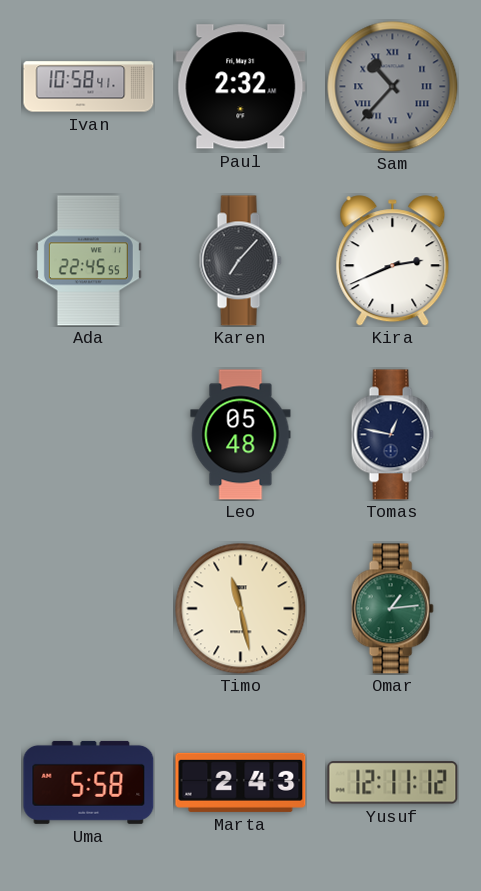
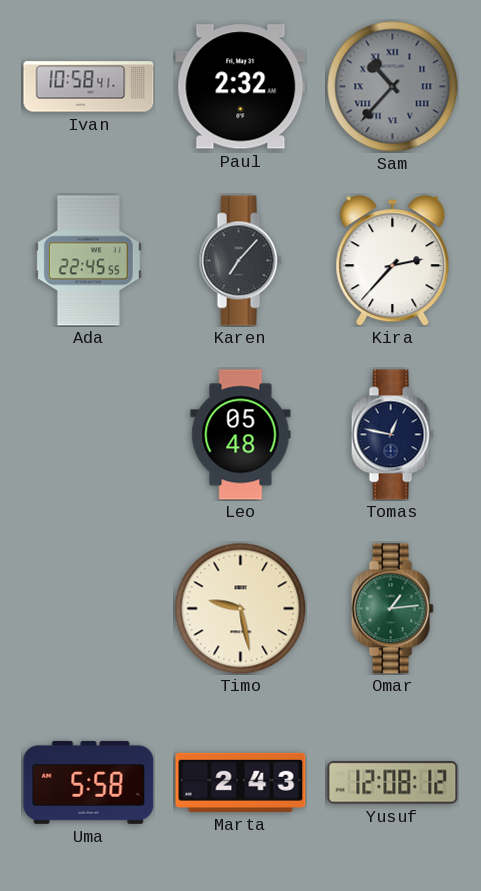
Kira: 2:41 -> 2:37
Timo: 11:28 -> 9:28
Yusuf: 12:11 -> 12:08
